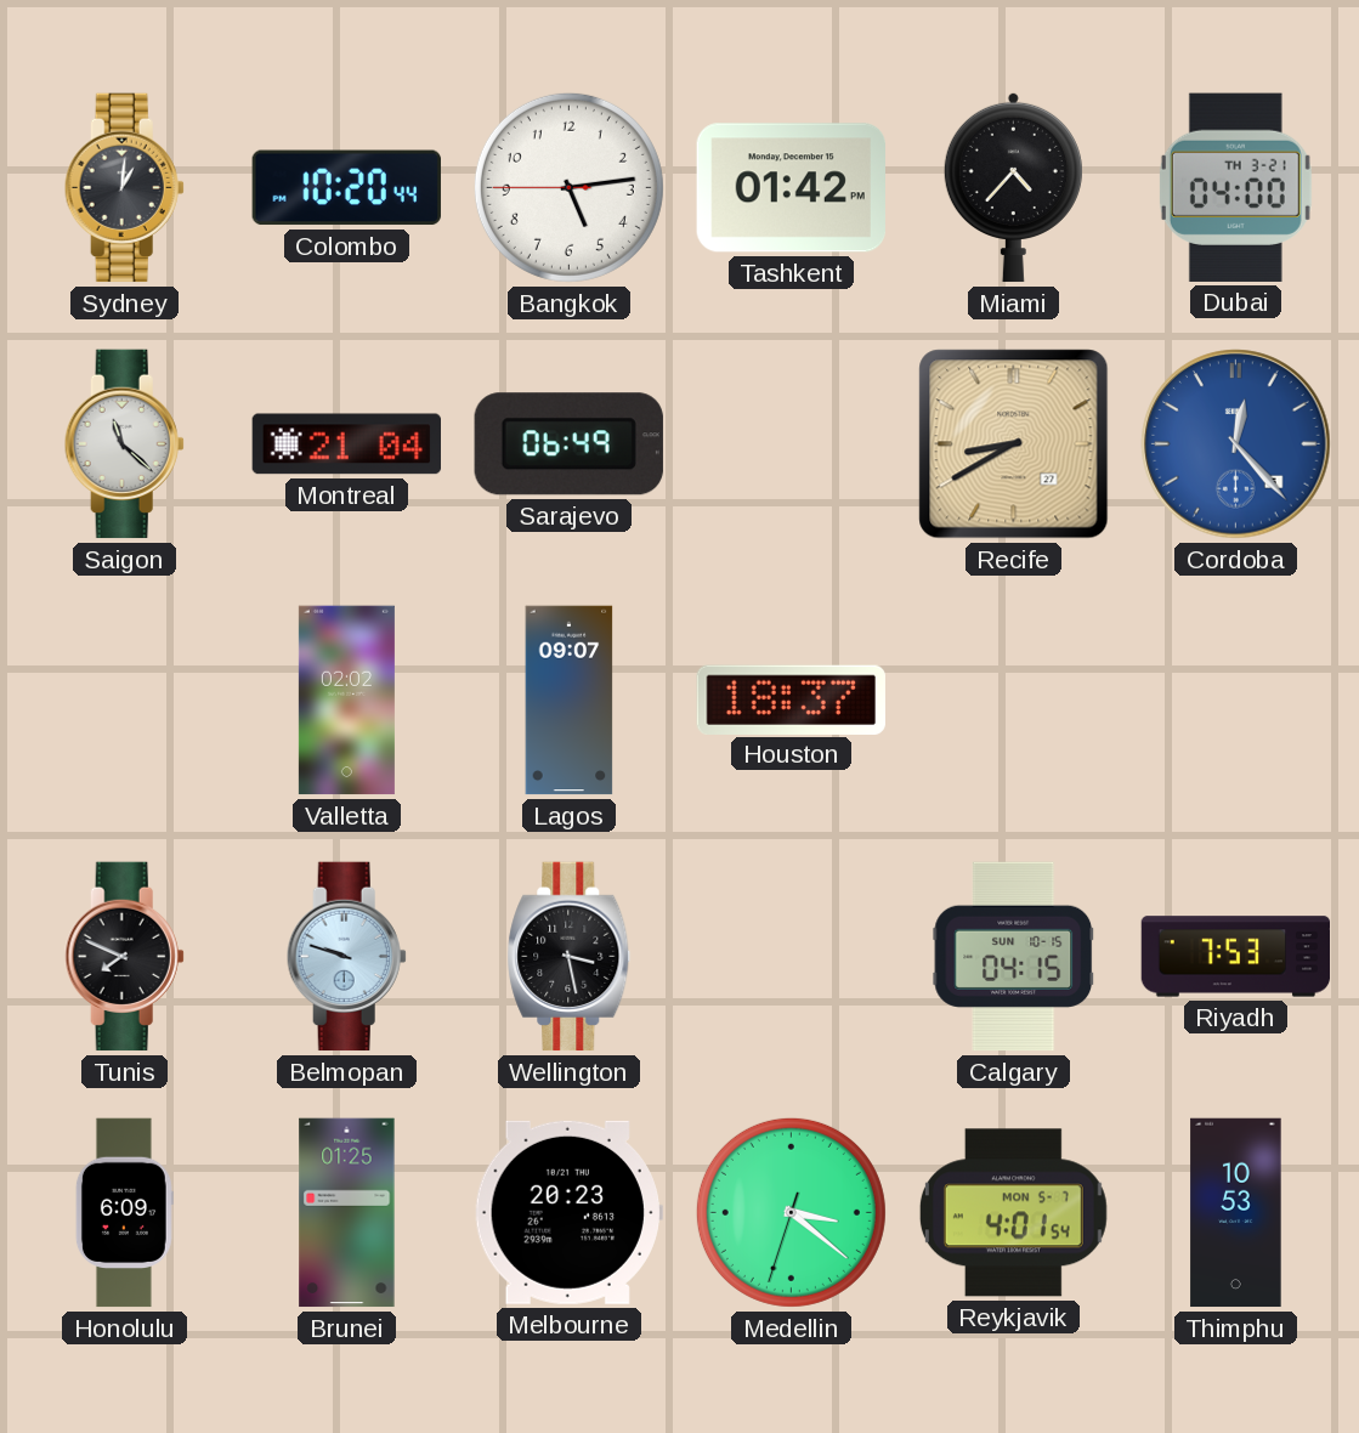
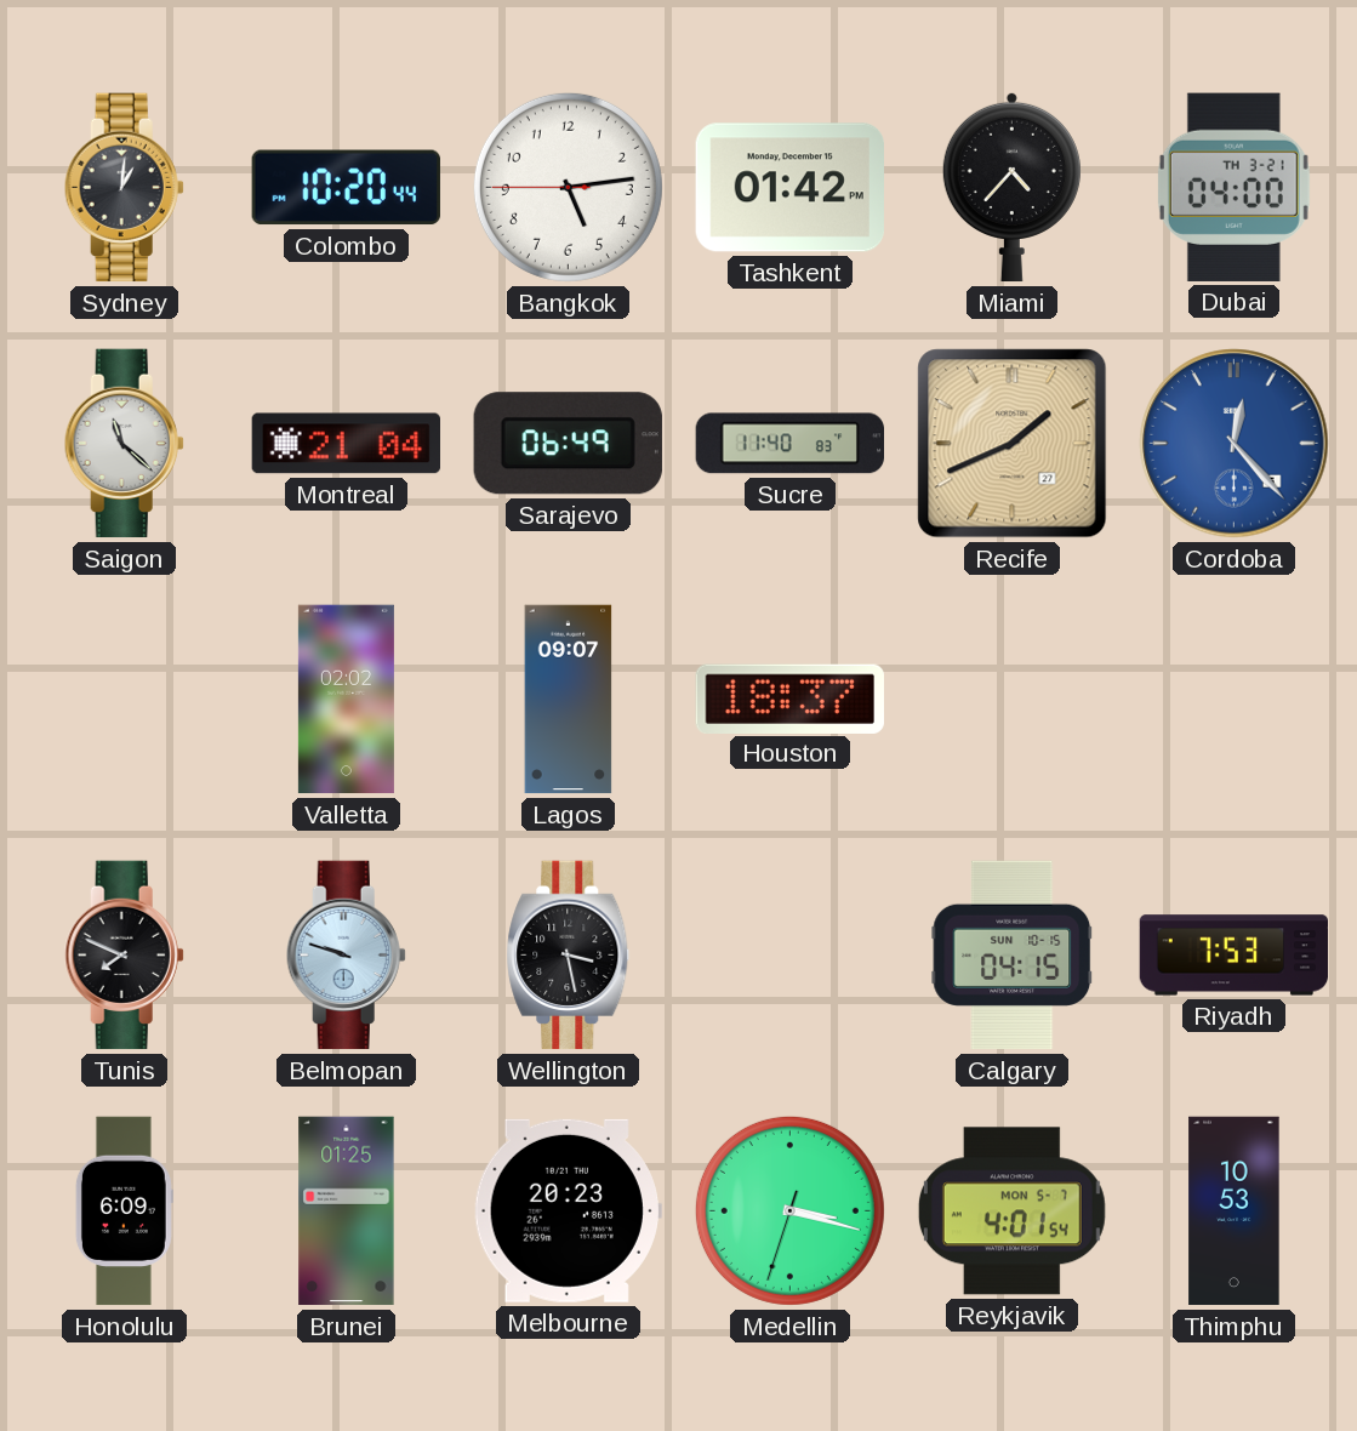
Sucre: none -> 11:40
Recife: 8:40 -> 1:41
Medellin: 3:21 -> 3:17
